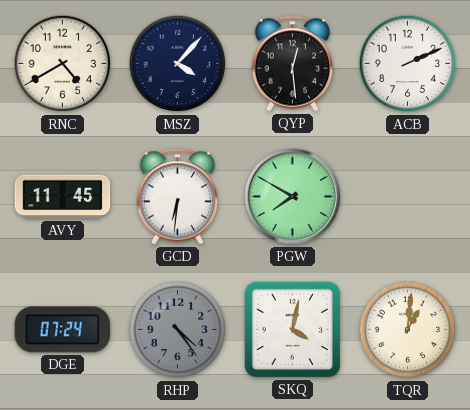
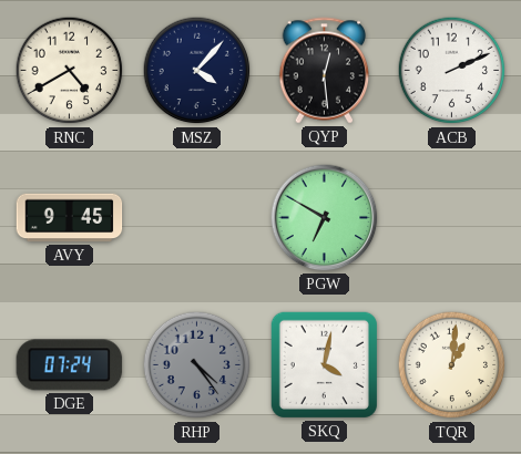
AVY: 11:45 -> 9:45
GCD: 6:31 -> none
PGW: 7:50 -> 6:50
